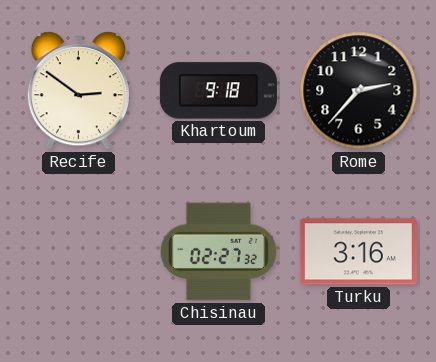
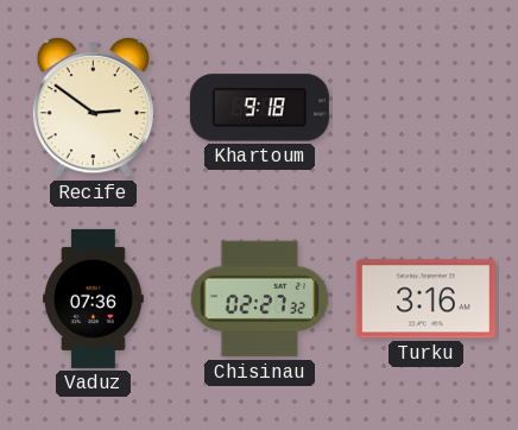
Rome: 2:37 -> none
Vaduz: none -> 07:36
